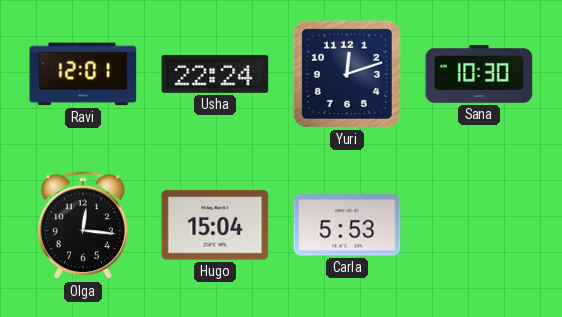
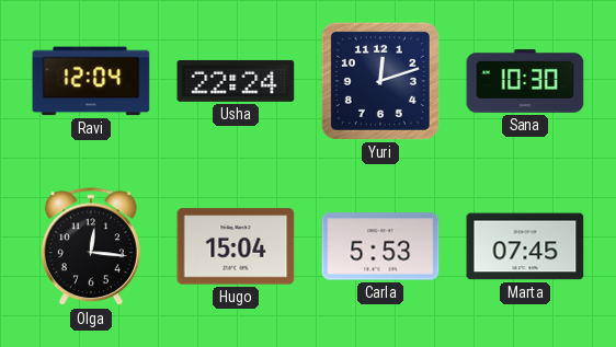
Ravi: 12:01 -> 12:04
Marta: none -> 07:45
